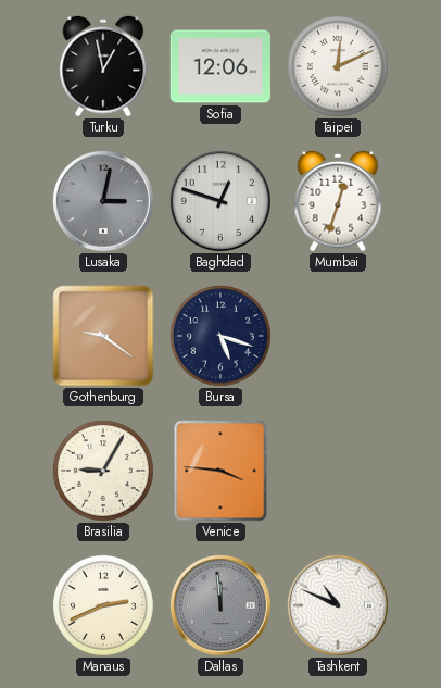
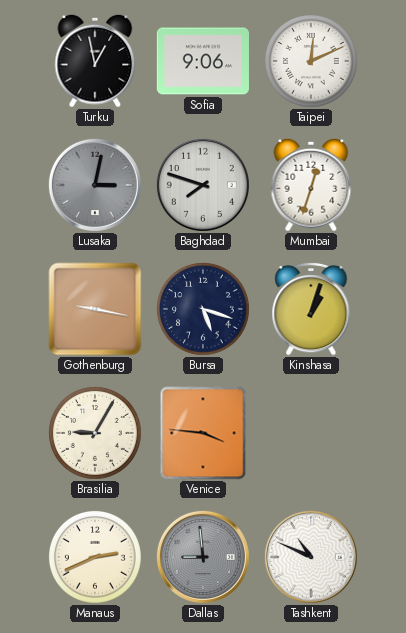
Sofia: 12:06 -> 9:06
Baghdad: 12:48 -> 7:48
Gothenburg: 9:21 -> 9:17
Kinshasa: none -> 1:03
Dallas: 11:59 -> 8:59
